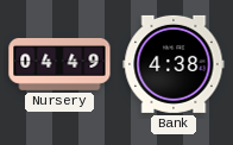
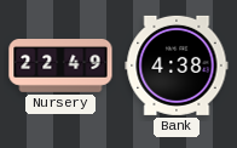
Nursery: 04:49 -> 22:49
